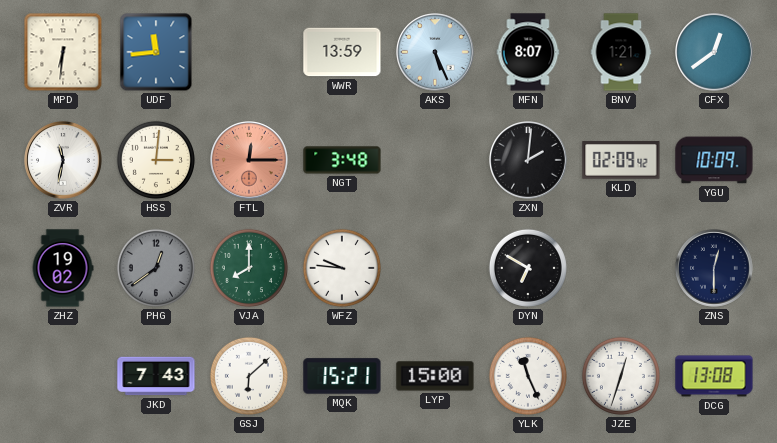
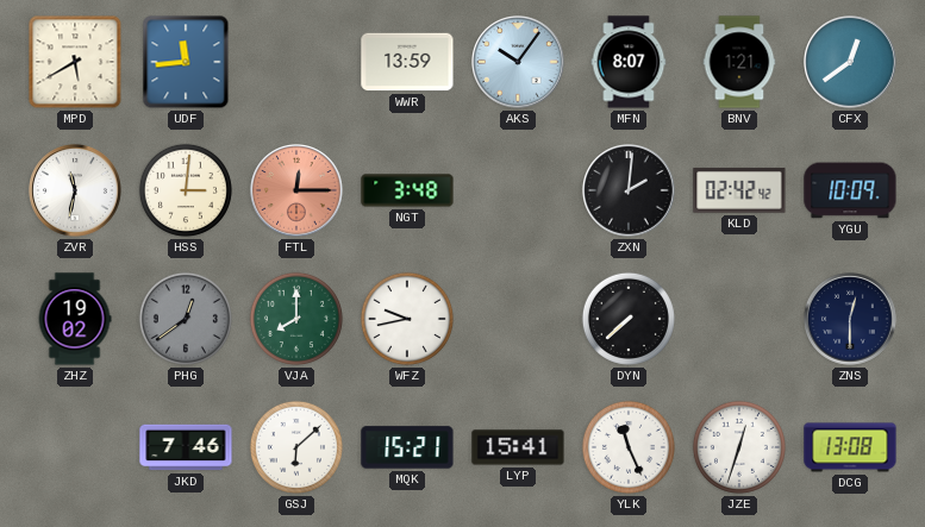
MPD: 6:31 -> 5:40
AKS: 5:26 -> 10:06
KLD: 02:09 -> 02:42
WFZ: 9:46 -> 9:43
DYN: 6:50 -> 7:38
JKD: 7:43 -> 7:46
LYP: 15:00 -> 15:41
